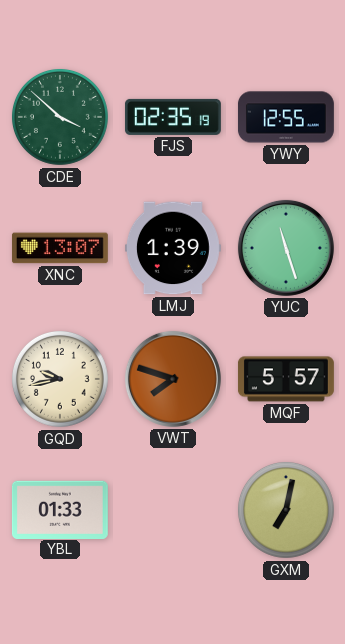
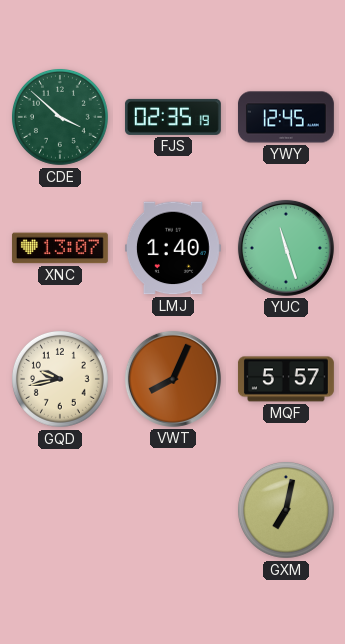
YWY: 12:55 -> 12:45
LMJ: 1:39 -> 1:40
VWT: 7:48 -> 8:04
YBL: 01:33 -> none
